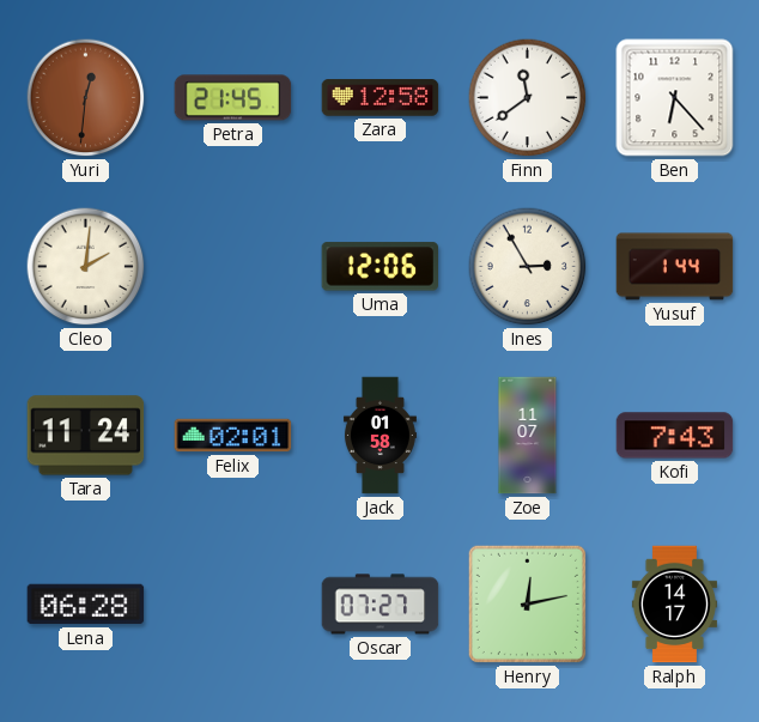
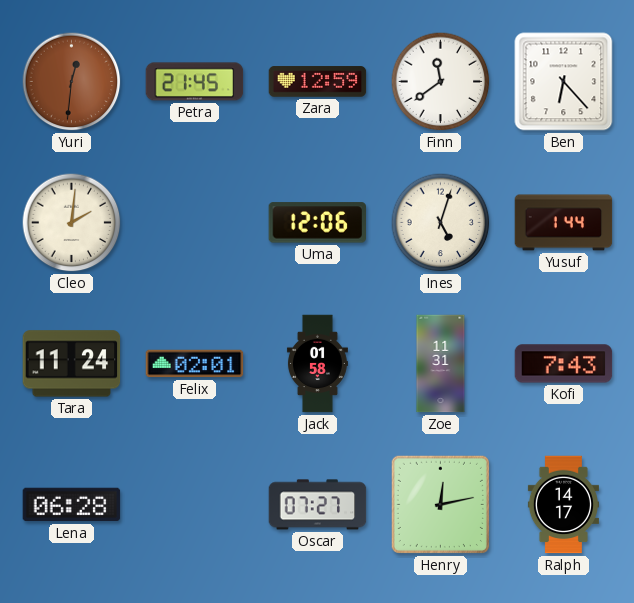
Zara: 12:58 -> 12:59
Ines: 2:55 -> 5:03
Zoe: 11:07 -> 11:31
